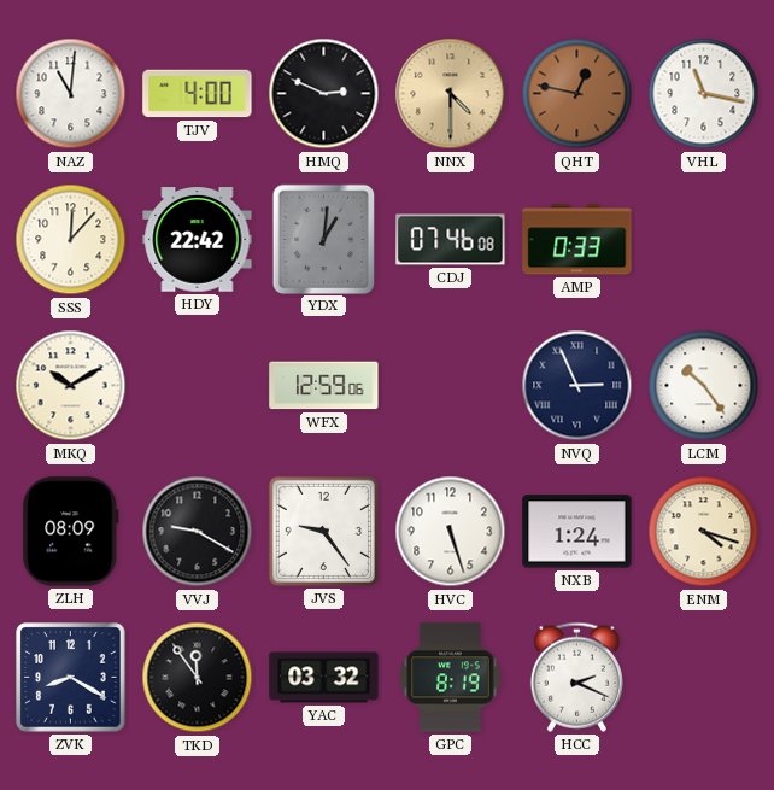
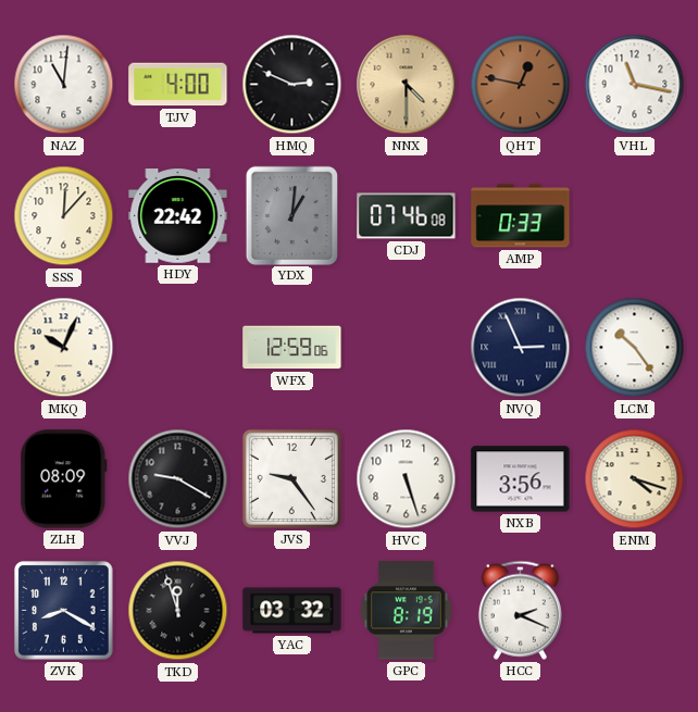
MKQ: 10:10 -> 10:04
NXB: 1:24 -> 3:56
TKD: 11:54 -> 11:57
